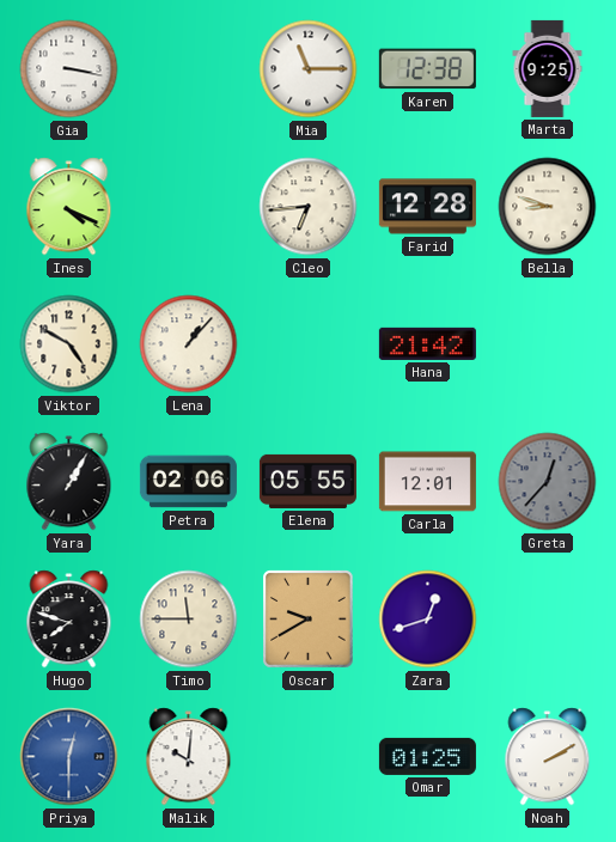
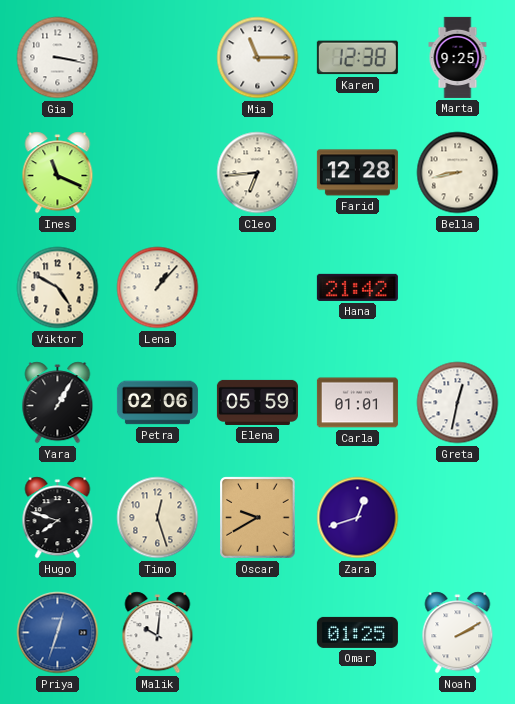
Ines: 4:19 -> 11:19
Bella: 8:48 -> 8:43
Elena: 05:55 -> 05:59
Carla: 12:01 -> 01:01
Greta: 12:37 -> 12:32
Greta dial: grey -> white
Timo: 11:45 -> 12:27
Priya: 12:30 -> 12:33
